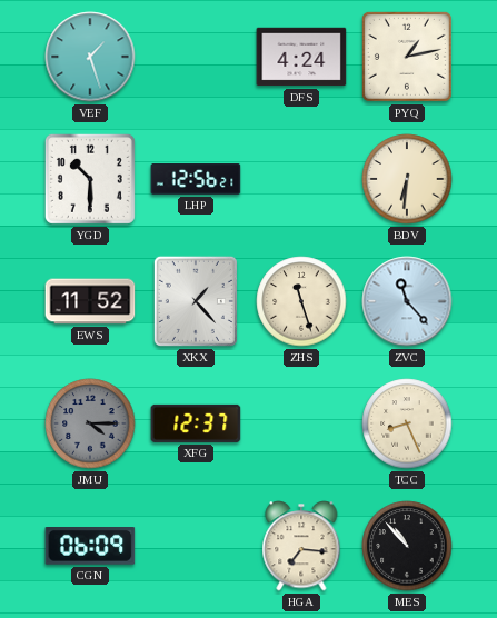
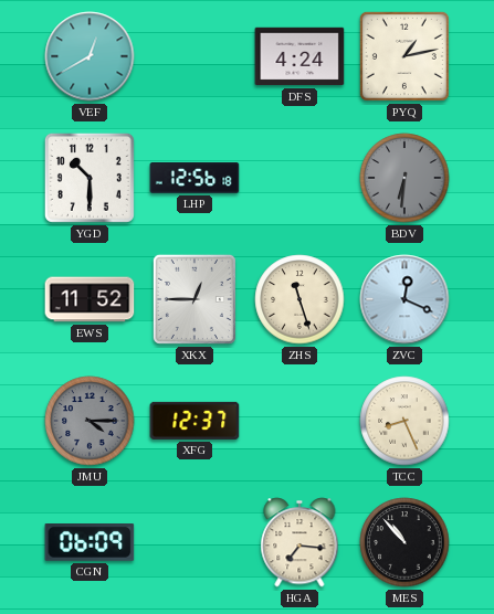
VEF: 1:27 -> 12:40
LHP: 12:56:21 -> 12:56:18
BDV dial: cream -> grey
XKX: 1:23 -> 12:45
ZVC: 11:23 -> 12:19
